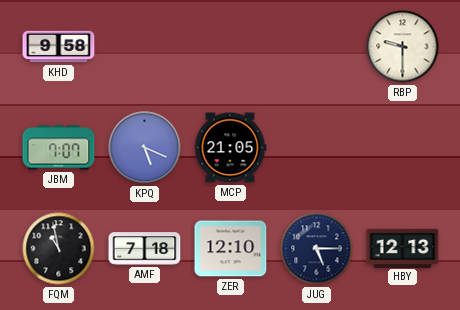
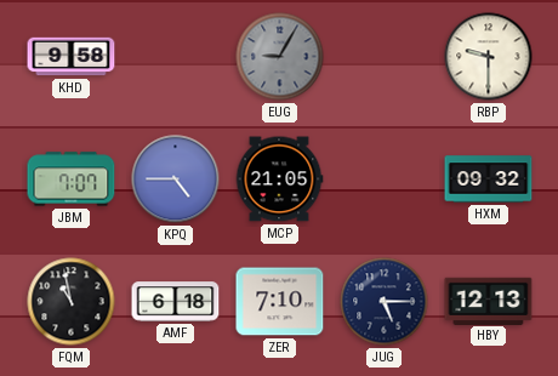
EUG: none -> 9:05
KPQ: 5:19 -> 4:45
HXM: none -> 09:32
AMF: 7:18 -> 6:18
ZER: 12:10 -> 7:10
